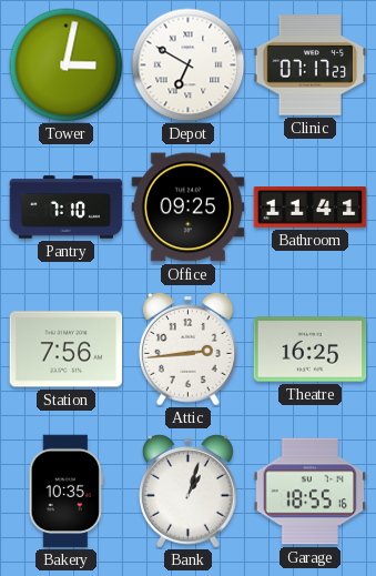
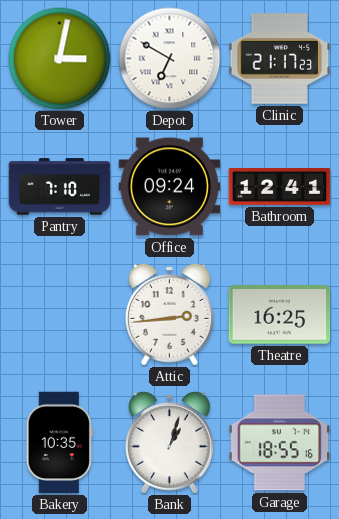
Clinic: 07:17 -> 21:17
Office: 09:25 -> 09:24
Bathroom: 11:41 -> 12:41
Station: 7:56 -> none
